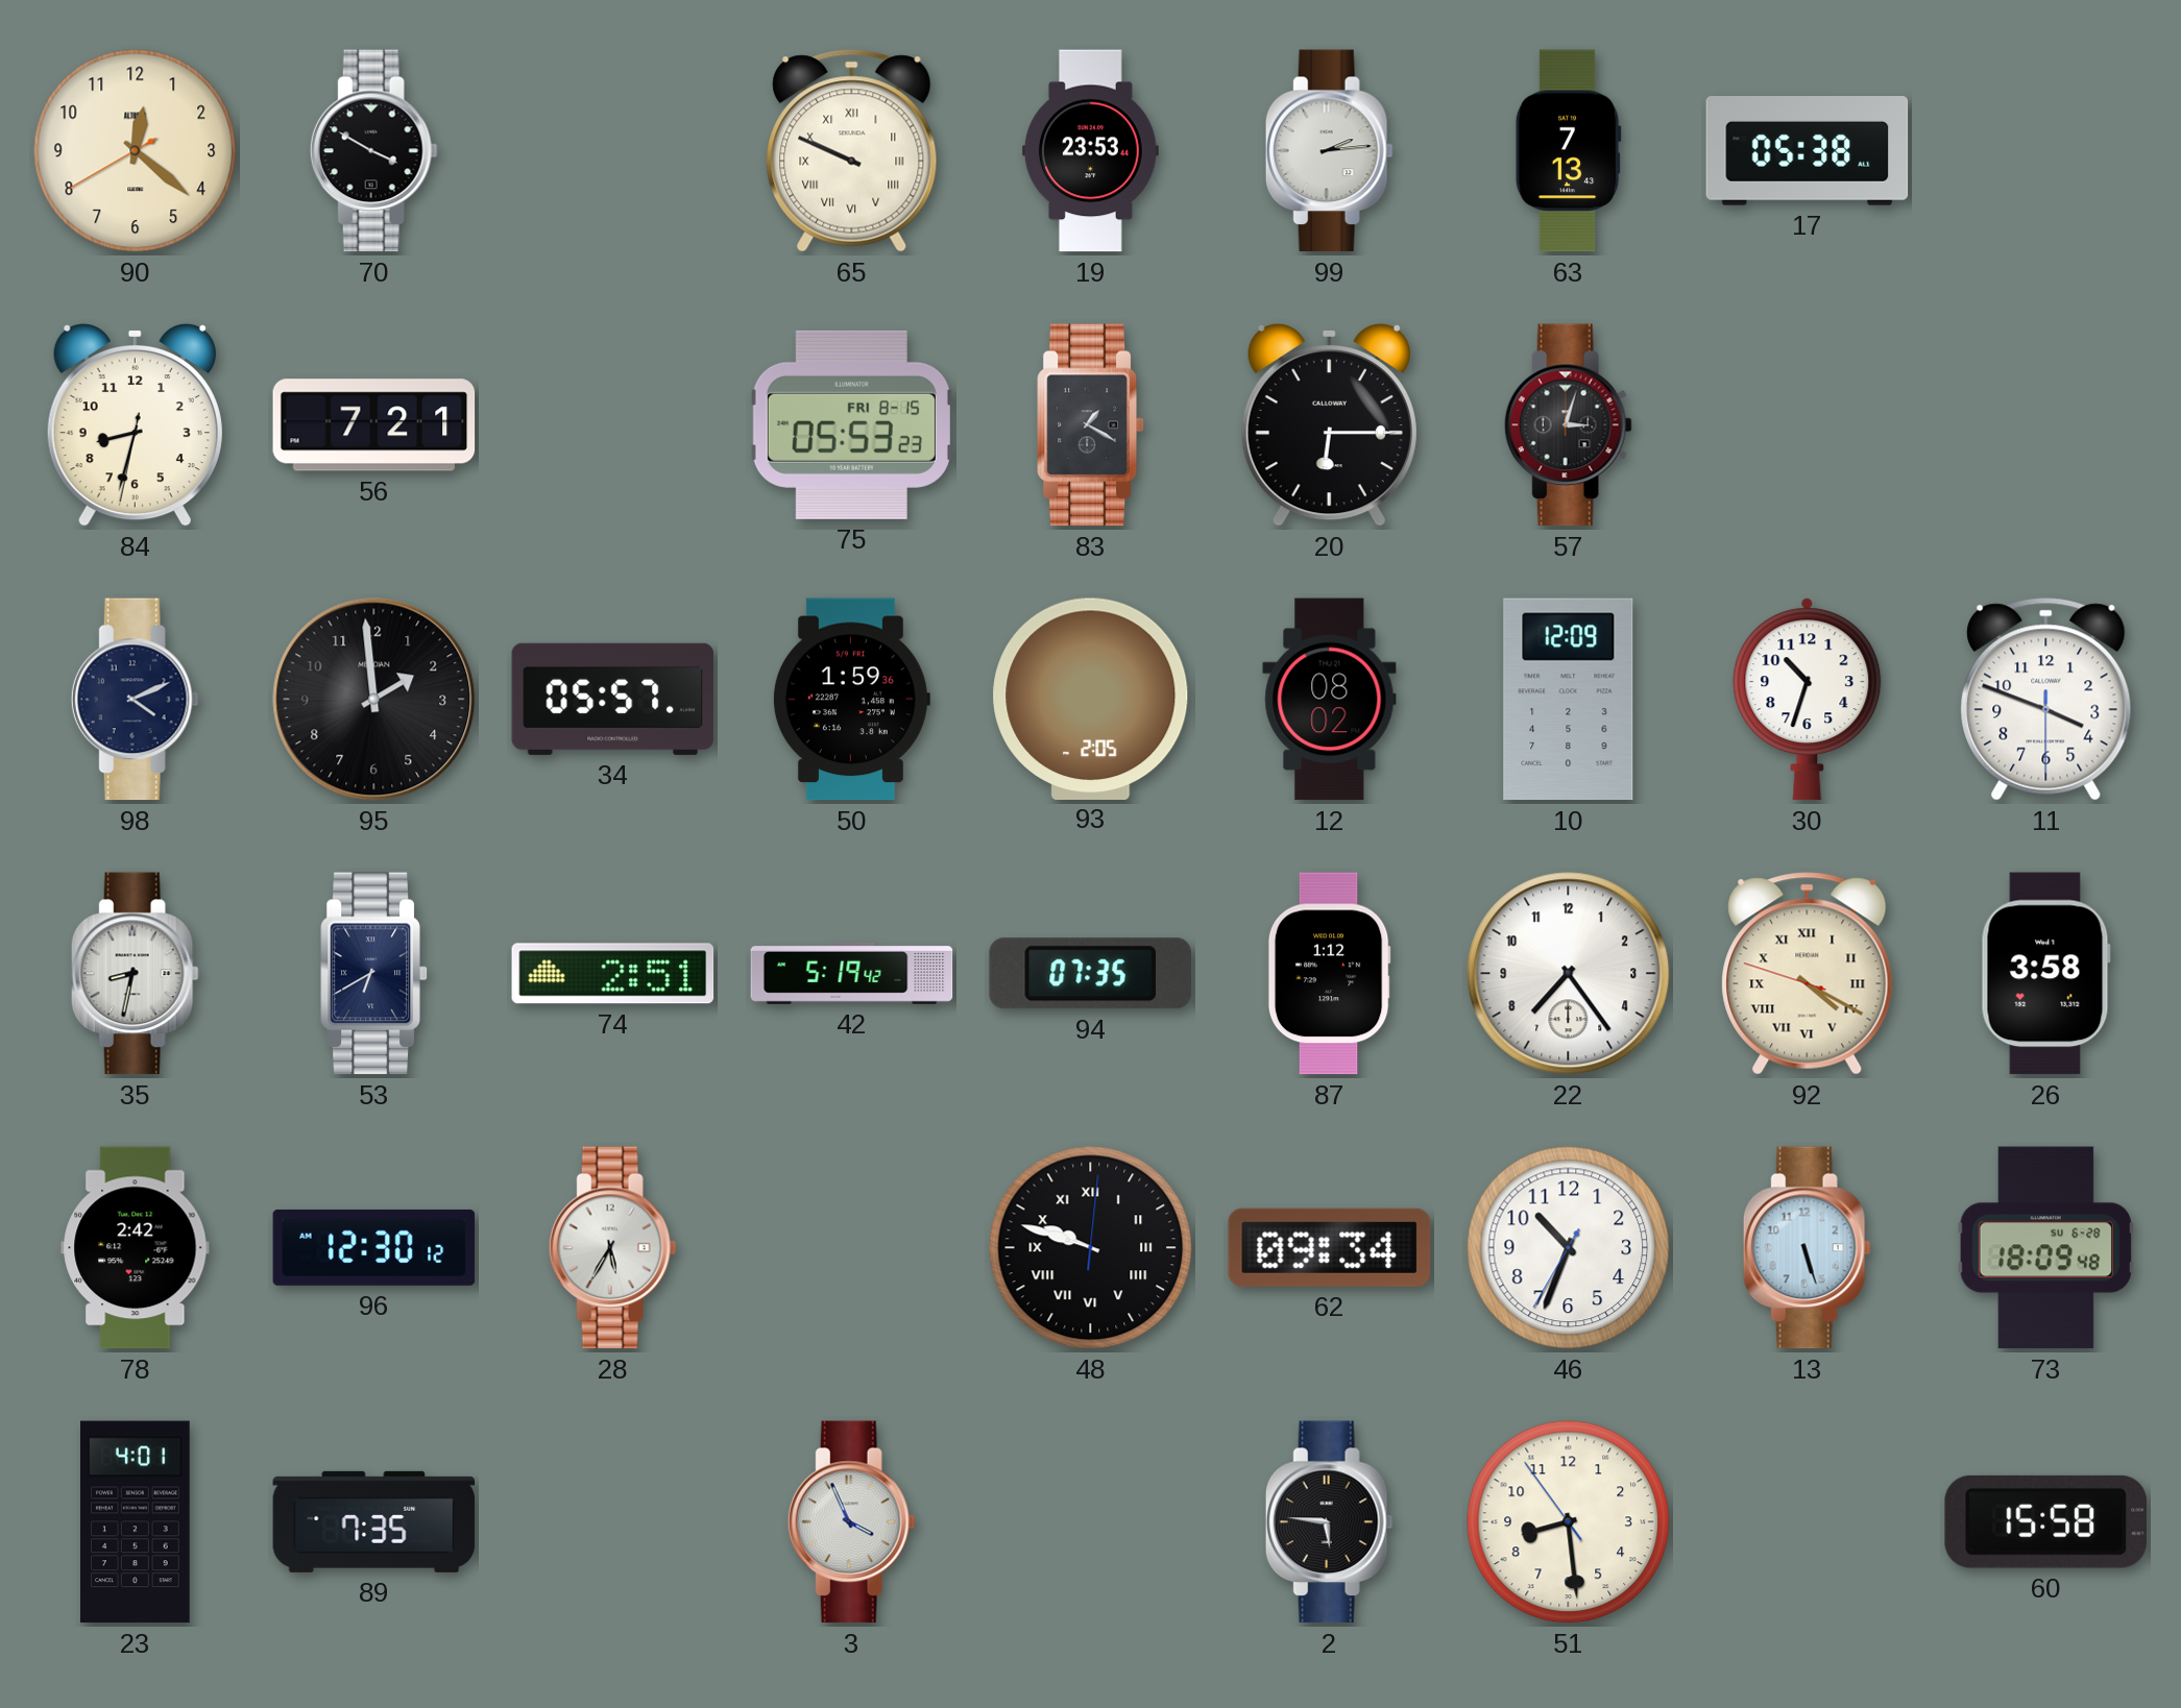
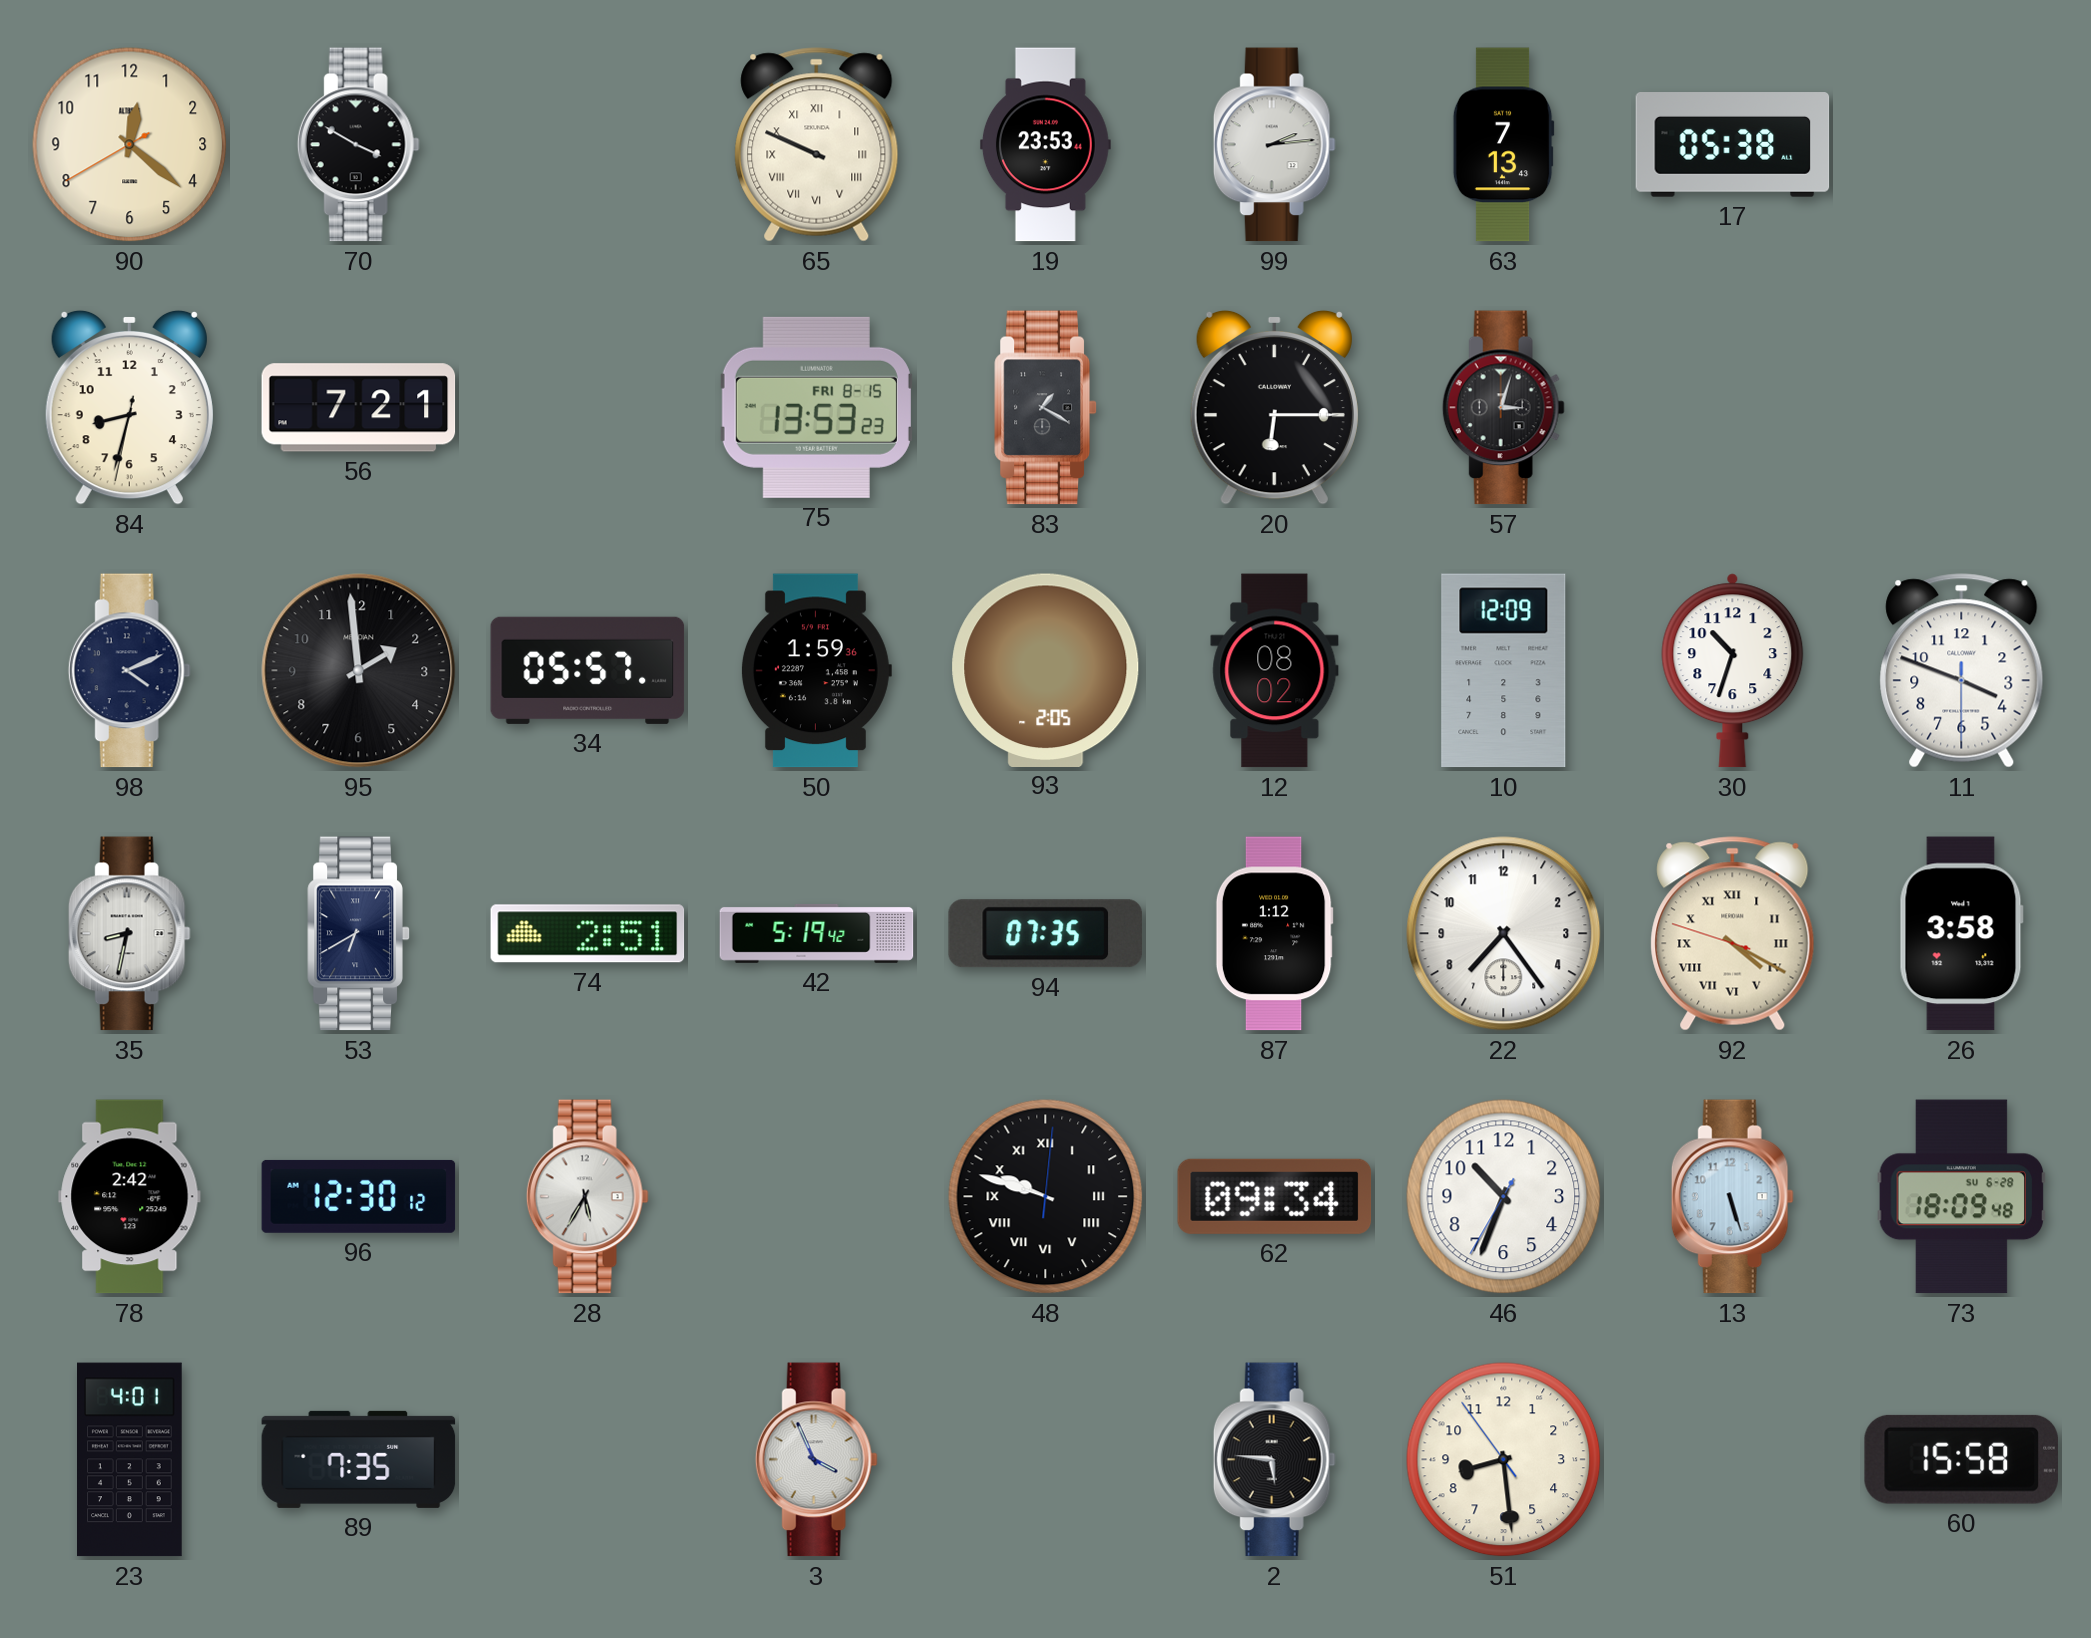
75: 05:53 -> 13:53
